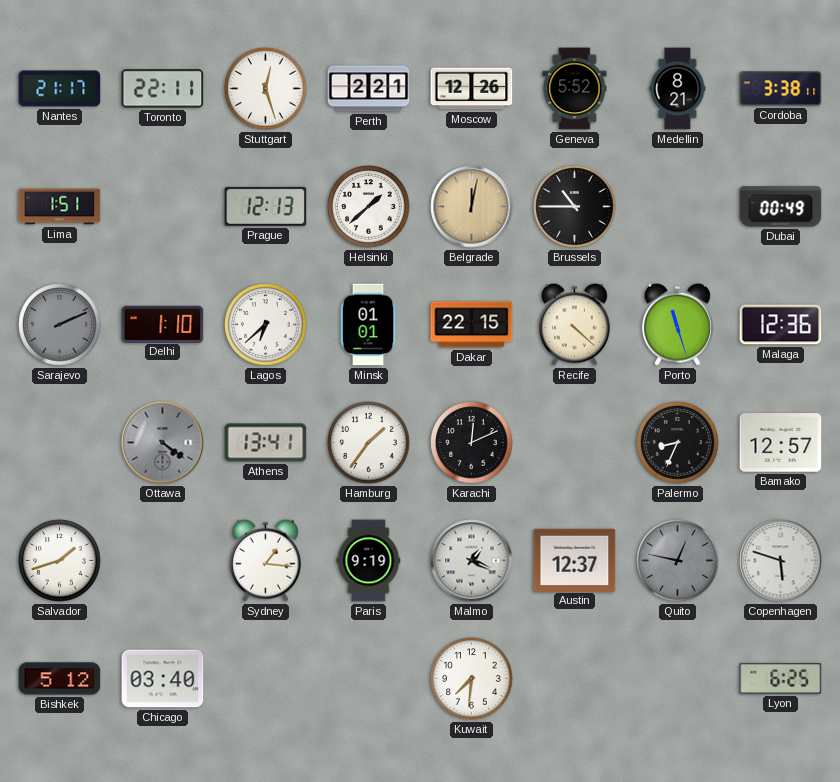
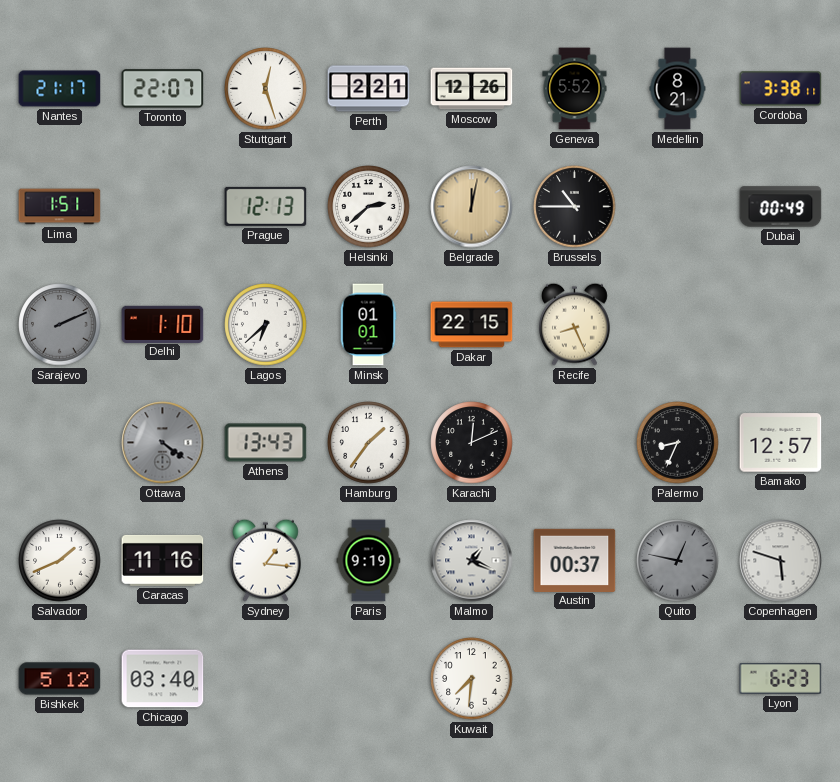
Toronto: 22:11 -> 22:07
Helsinki: 1:38 -> 2:38
Recife: 4:22 -> 8:26
Porto: 11:27 -> none
Malaga: 12:36 -> none
Athens: 13:41 -> 13:43
Salvador: 1:42 -> 1:41
Caracas: none -> 11:16
Austin: 12:37 -> 00:37
Lyon: 6:25 -> 6:23
